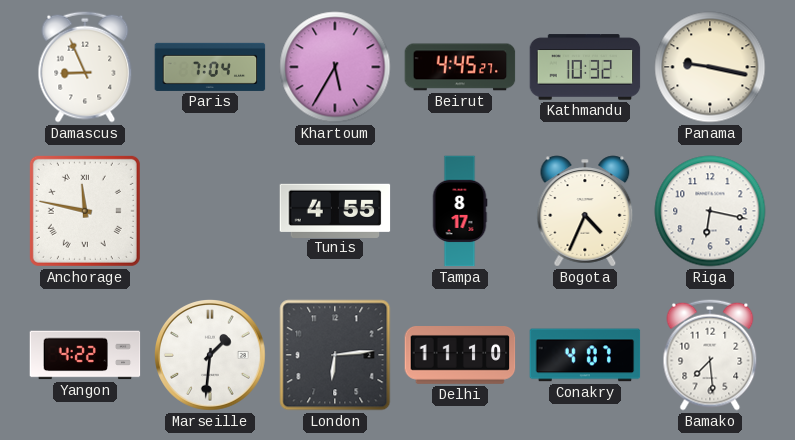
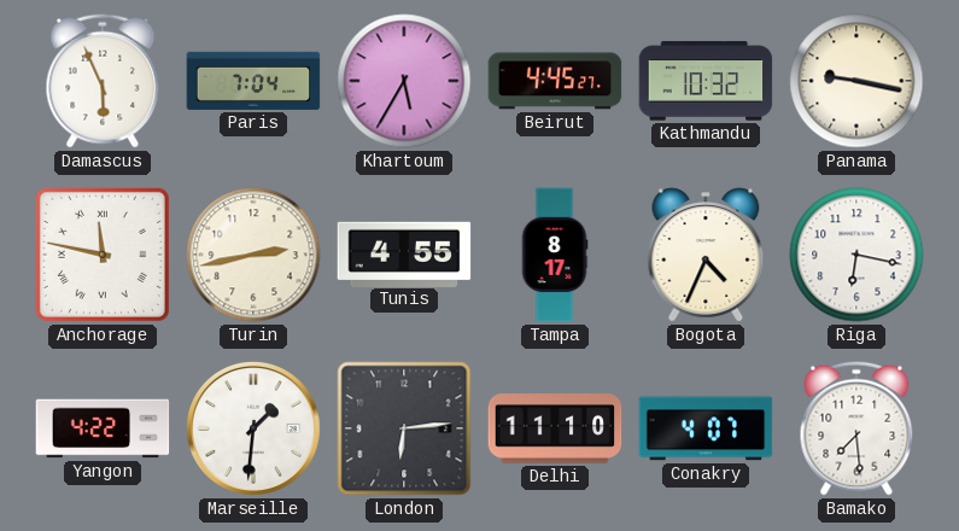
Damascus: 8:56 -> 5:56
Turin: none -> 2:43
